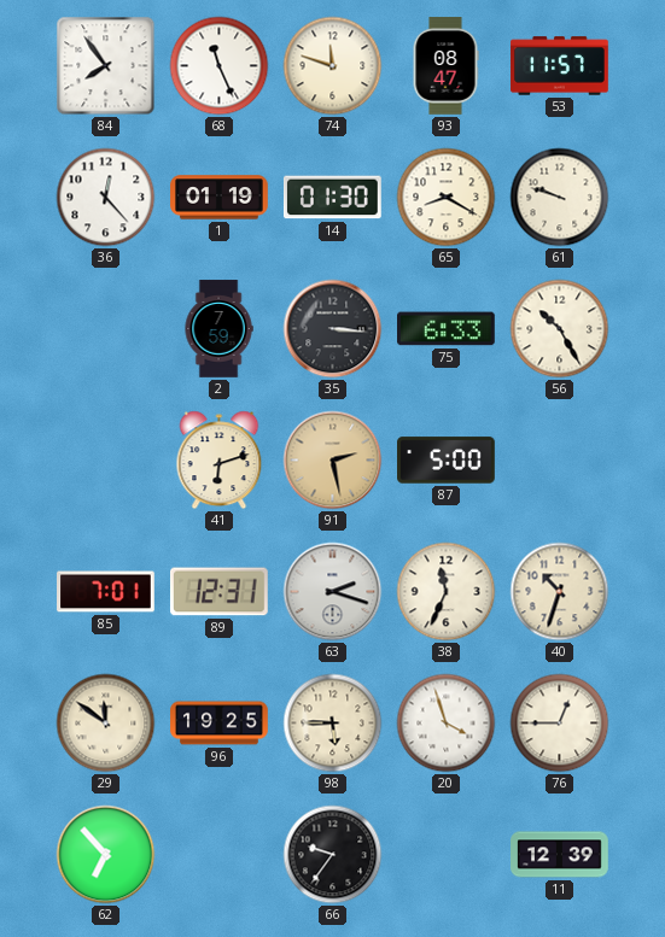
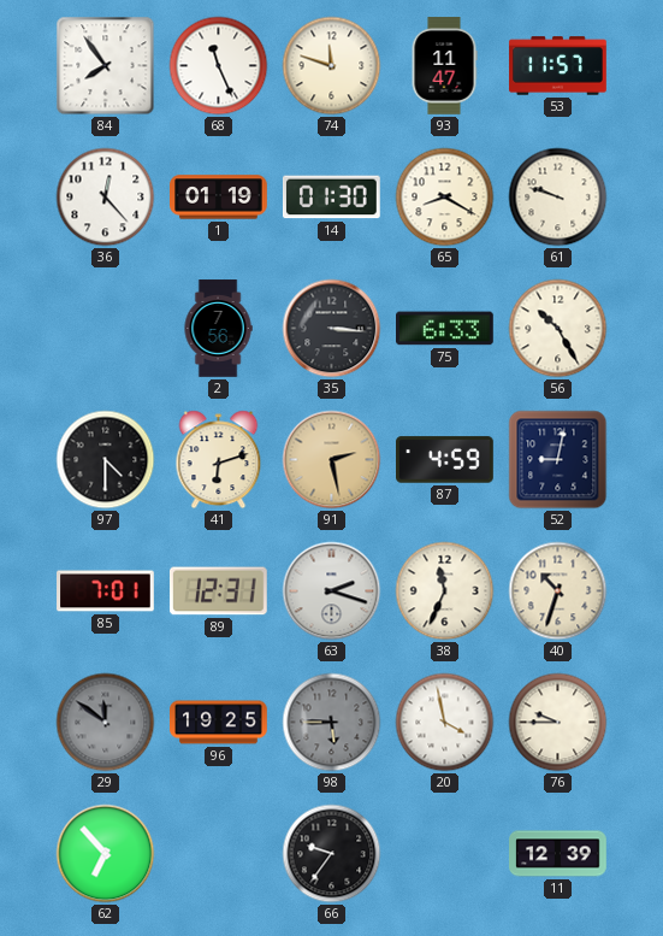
93: 08:47 -> 11:47
2: 7:59 -> 7:56
97: none -> 4:30
87: 5:00 -> 4:59
52: none -> 9:02
29 dial: cream -> grey
98 dial: cream -> grey
20: 3:57 -> 3:58
76: 12:45 -> 9:45
